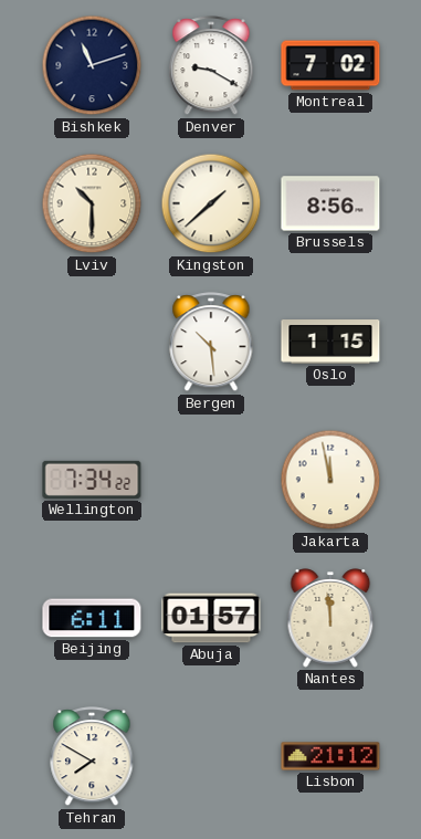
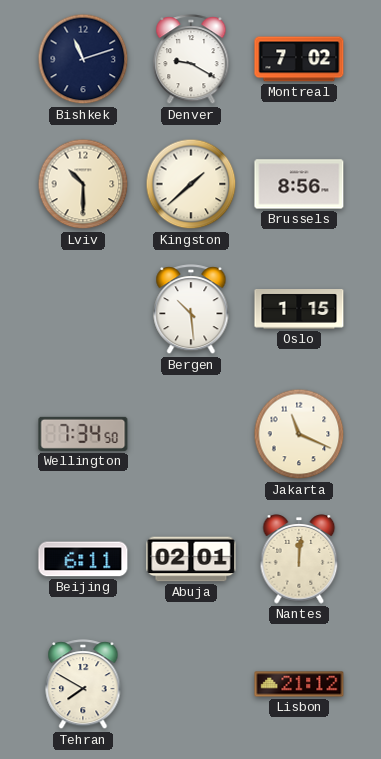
Wellington: 7:34:22 -> 7:34:50
Jakarta: 11:58 -> 11:19
Abuja: 01:57 -> 02:01
Nantes: 11:59 -> 12:01
